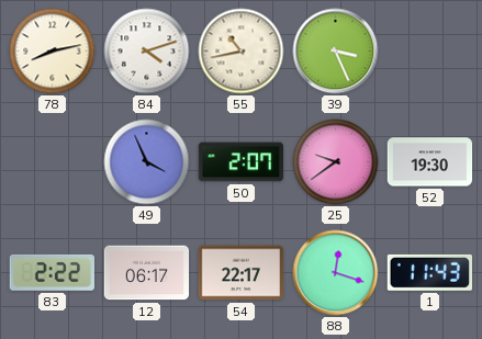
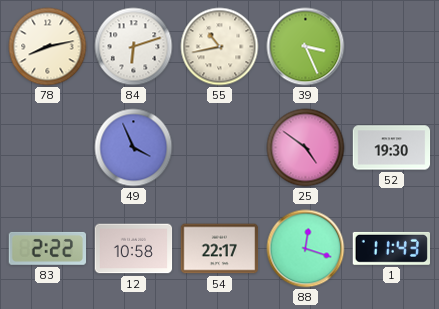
84: 4:12 -> 6:12
50: 2:07 -> none
25: 9:39 -> 4:51
12: 06:17 -> 10:58
